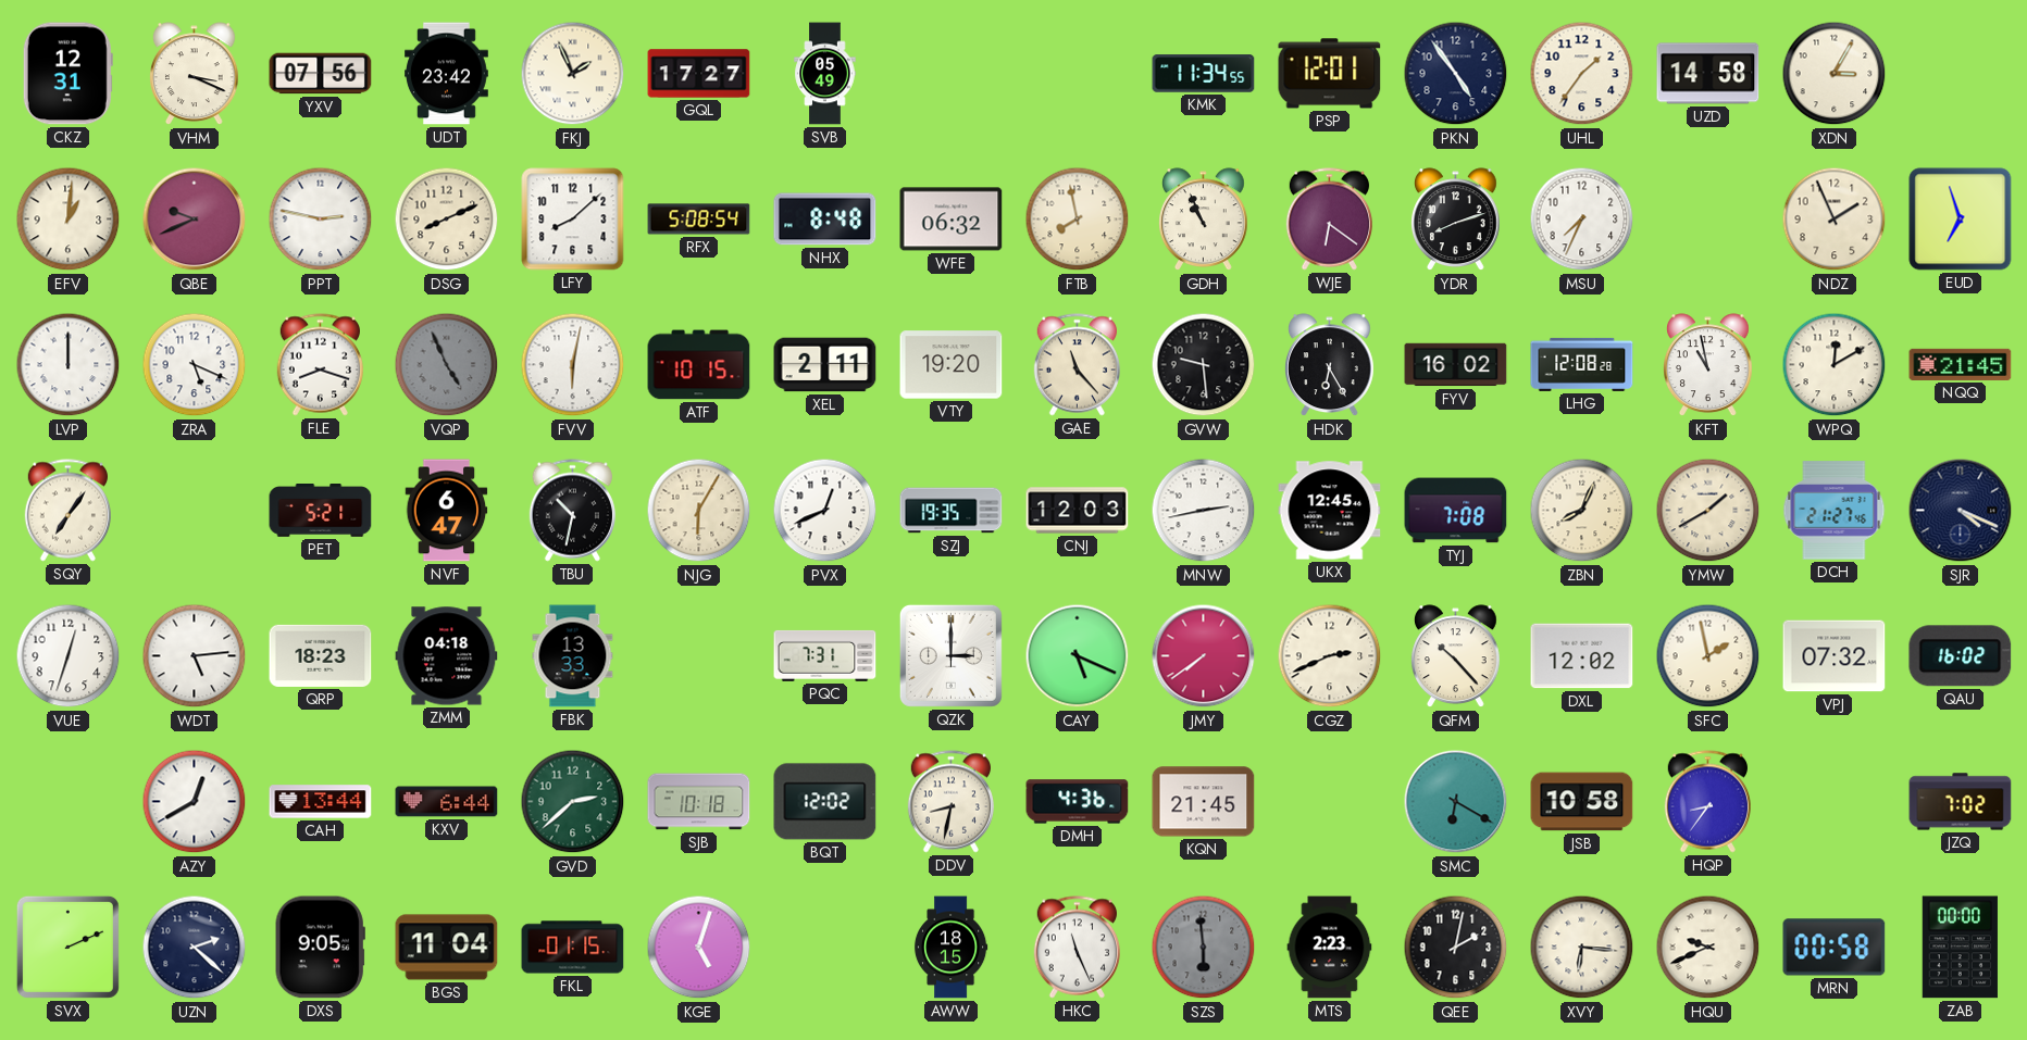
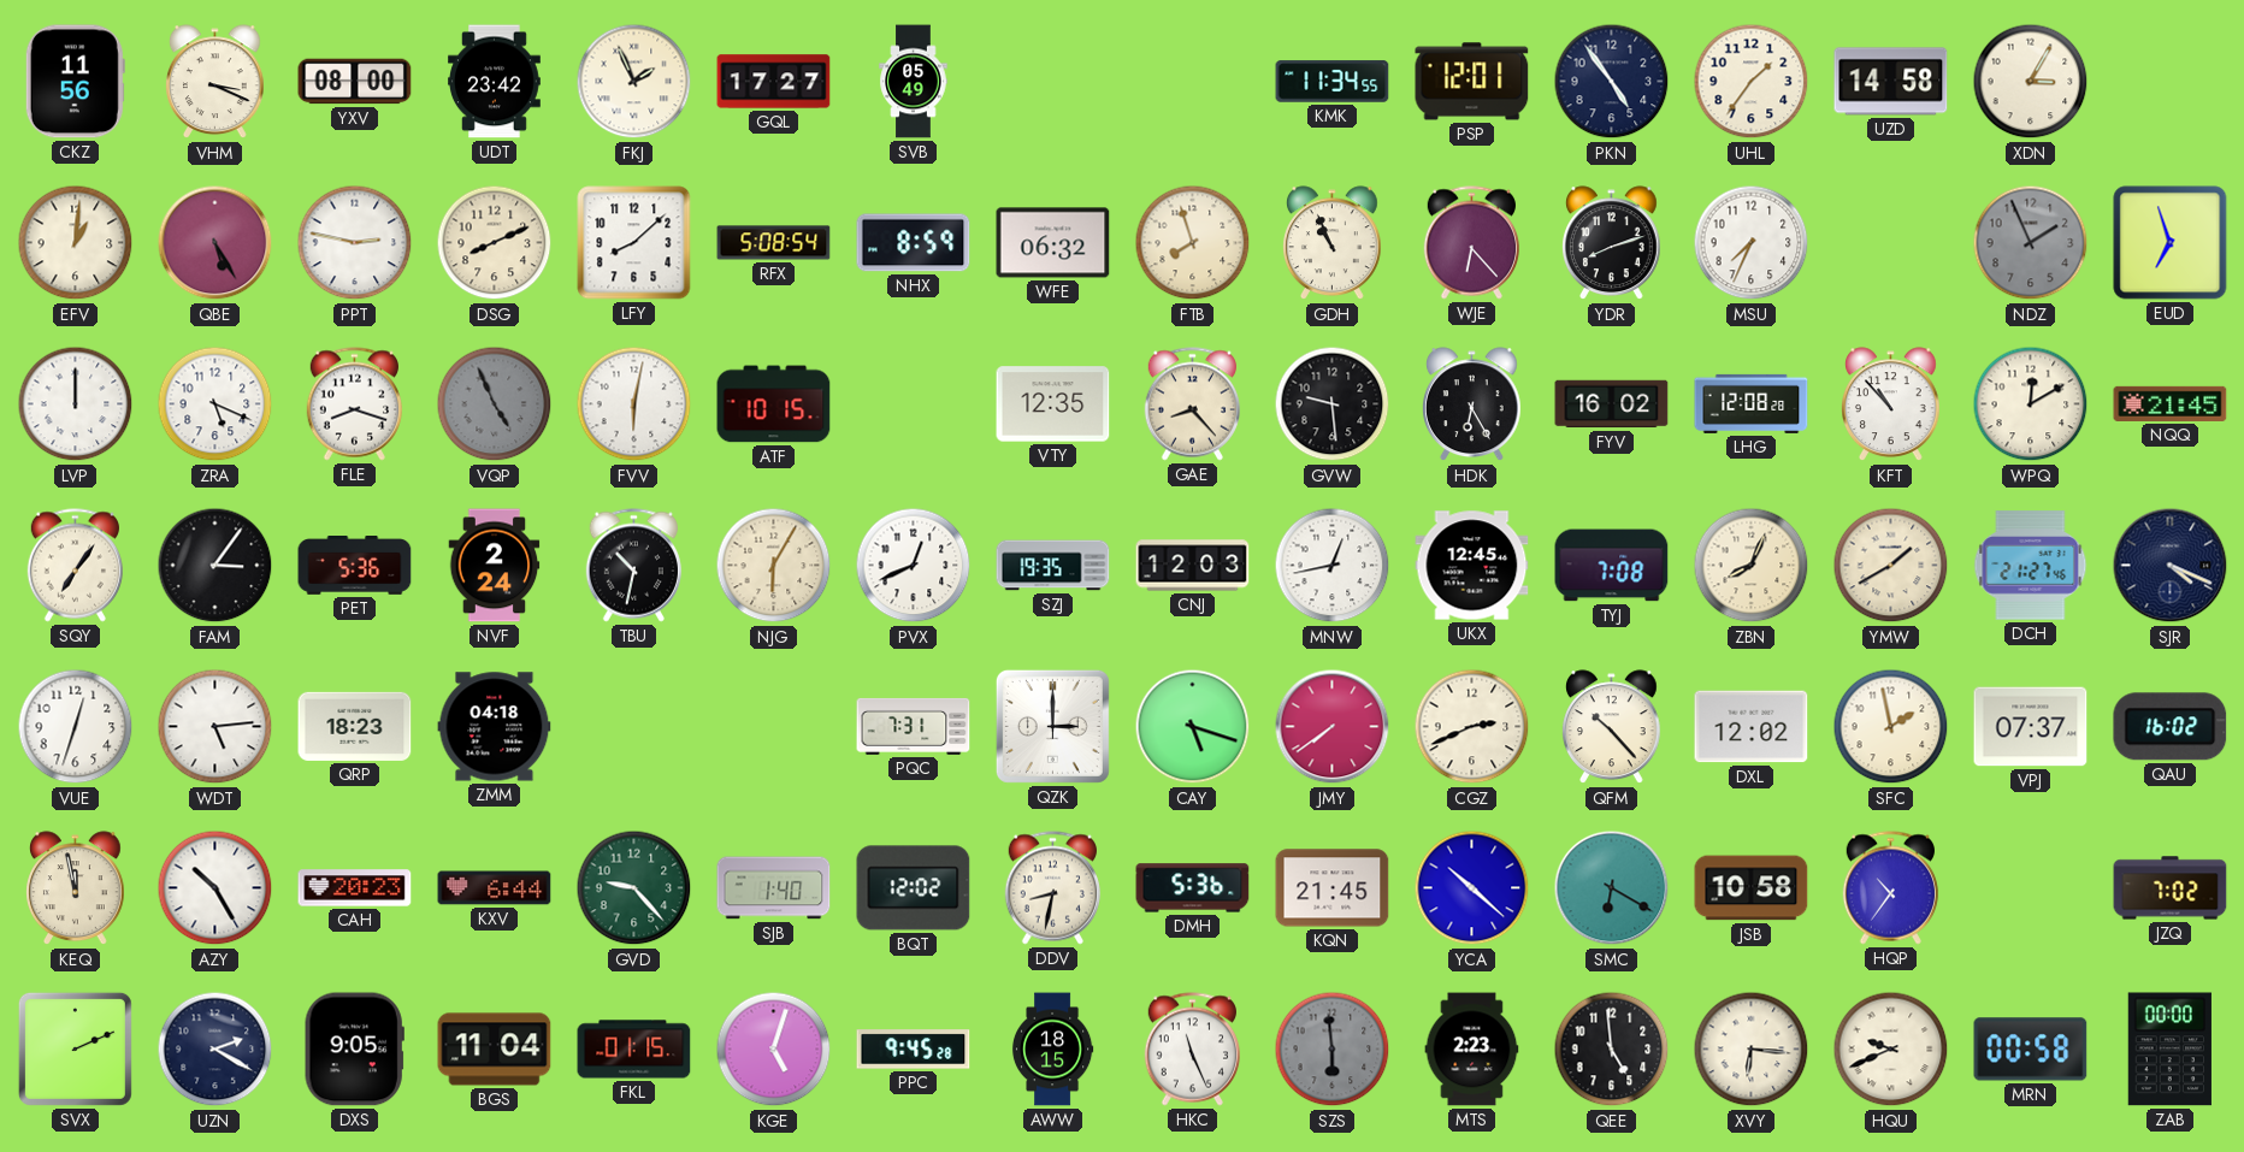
CKZ: 12:31 -> 11:56
YXV: 07:56 -> 08:00
QBE: 9:41 -> 5:25
NHX: 8:48 -> 8:59
FTB: 7:58 -> 7:57
WJE: 6:21 -> 6:23
NDZ dial: cream -> grey
XEL: 2:11 -> none
VTY: 19:20 -> 12:35
GAE: 11:23 -> 8:23
KFT: 10:58 -> 10:53
FAM: none -> 3:06
PET: 5:21 -> 5:36
NVF: 6:47 -> 2:24
MNW: 2:43 -> 12:43
FBK: 13:33 -> none
CAY: 5:19 -> 5:18
VPJ: 07:32 -> 07:37
KEQ: none -> 11:58
AZY: 12:40 -> 10:25
CAH: 13:44 -> 20:23
GVD: 2:38 -> 9:23
SJB: 10:18 -> 1:40
DMH: 4:36 -> 5:36
YCA: none -> 10:22
HQP: 8:36 -> 10:36
UZN: 2:22 -> 2:20
PPC: none -> 9:45
QEE: 2:02 -> 4:59
